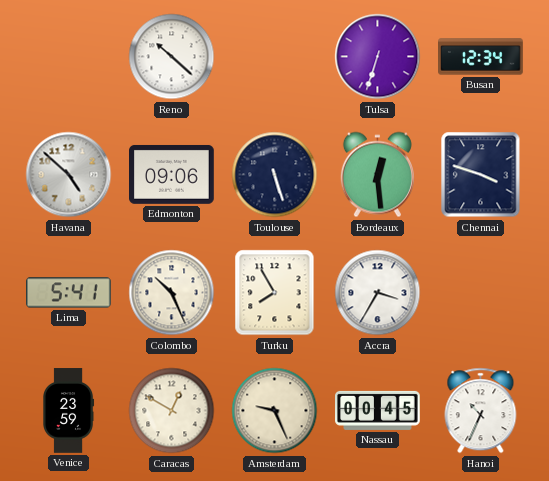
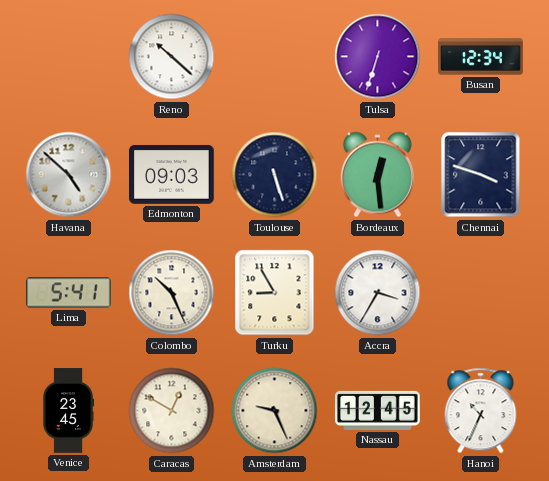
Edmonton: 09:06 -> 09:03
Turku: 7:55 -> 8:55
Venice: 23:59 -> 23:45
Nassau: 00:45 -> 12:45
